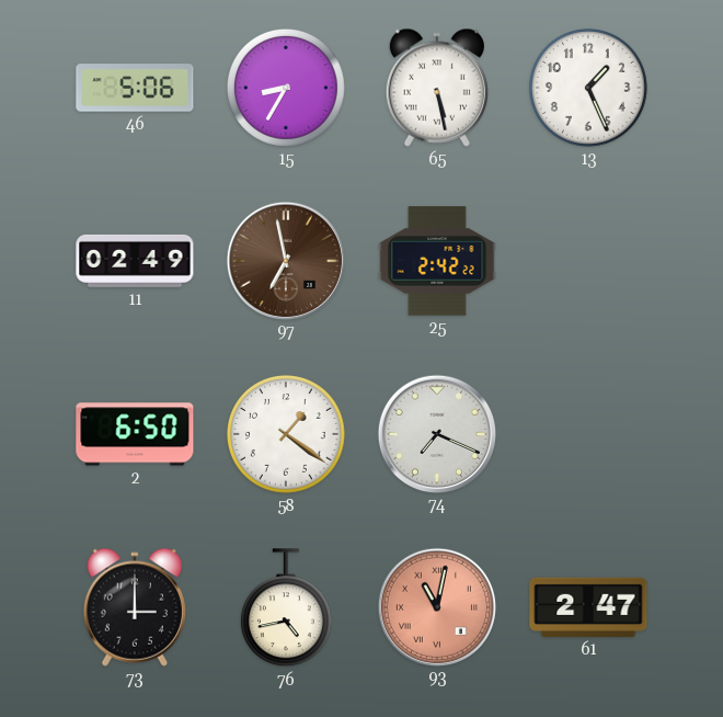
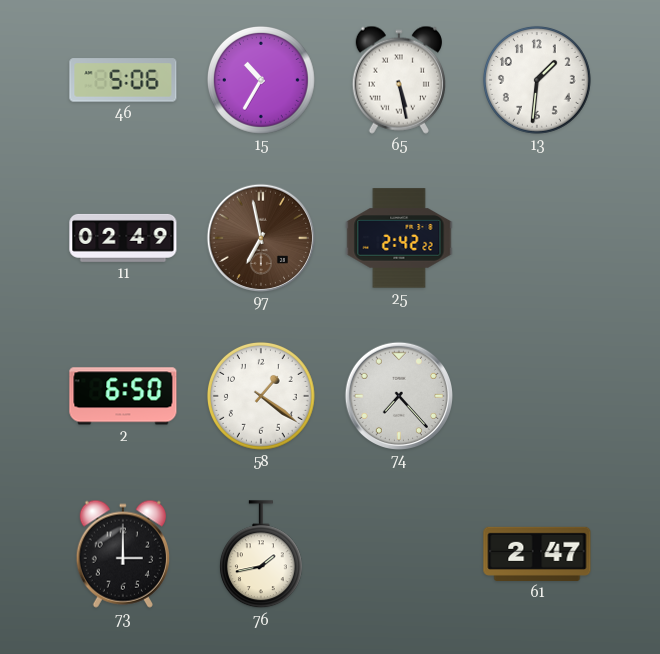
15: 8:35 -> 10:35
13: 1:26 -> 1:31
74: 7:19 -> 7:23
76: 4:43 -> 1:43
93: 11:02 -> none
